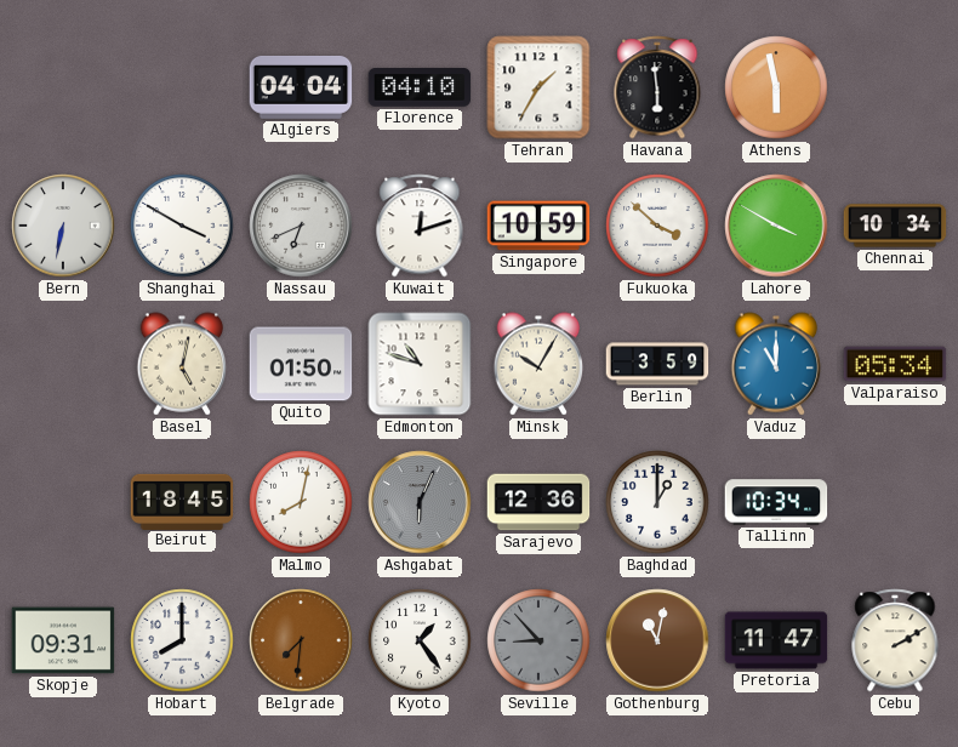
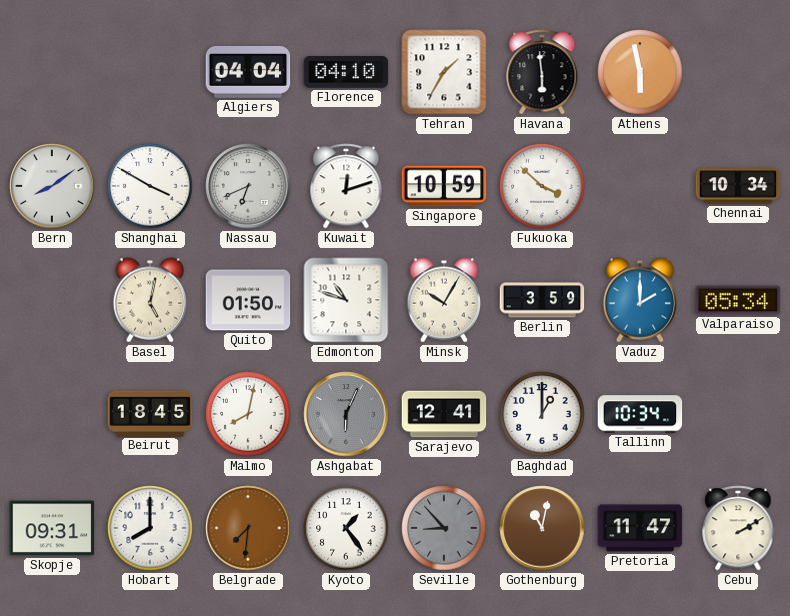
Bern: 6:32 -> 8:09
Lahore: 3:50 -> none
Vaduz: 11:00 -> 2:00
Sarajevo: 12:36 -> 12:41
